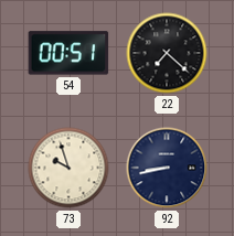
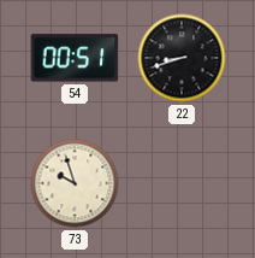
22: 7:22 -> 8:42
92: 8:43 -> none
